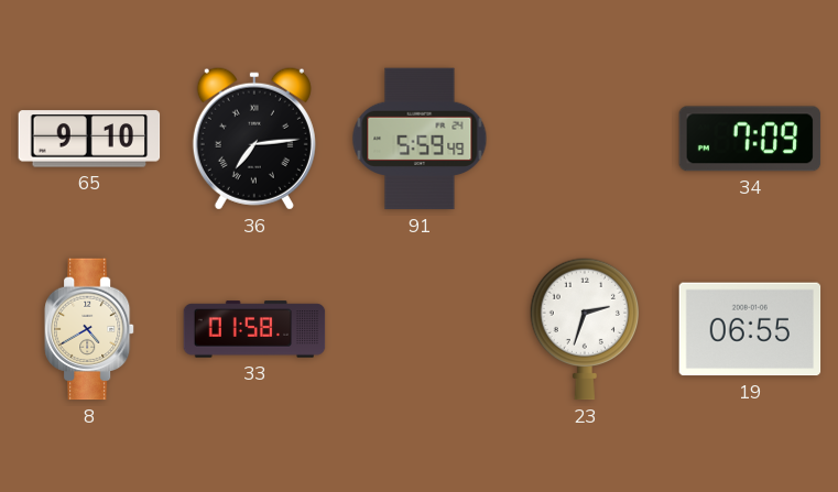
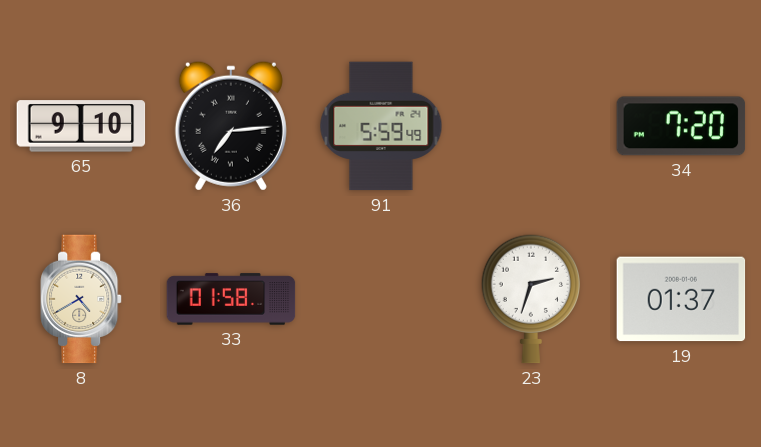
34: 7:09 -> 7:20
19: 06:55 -> 01:37
